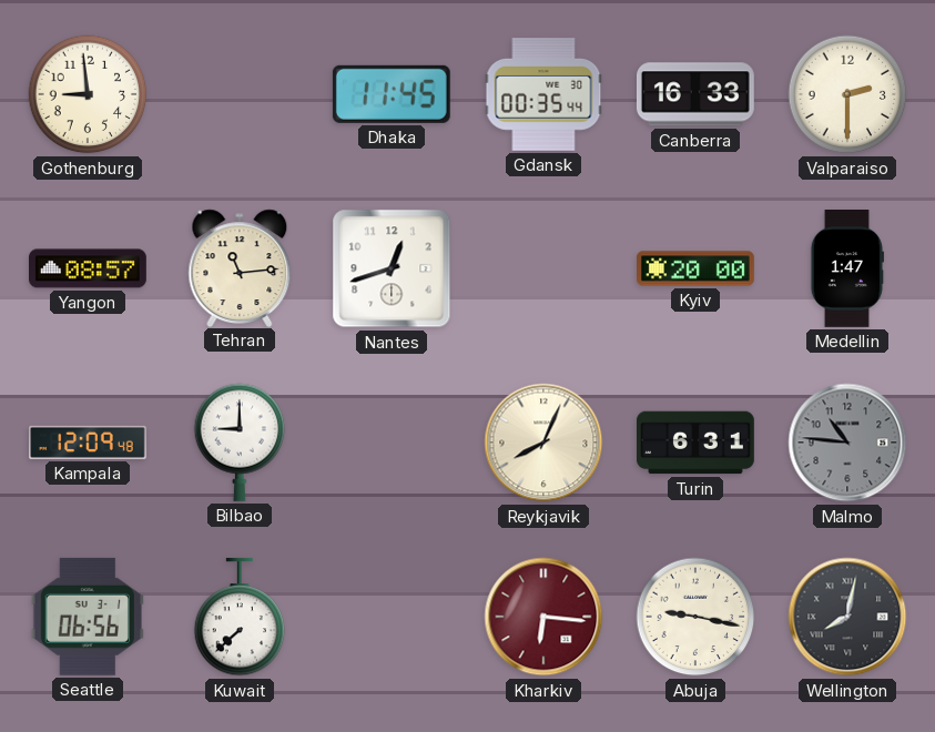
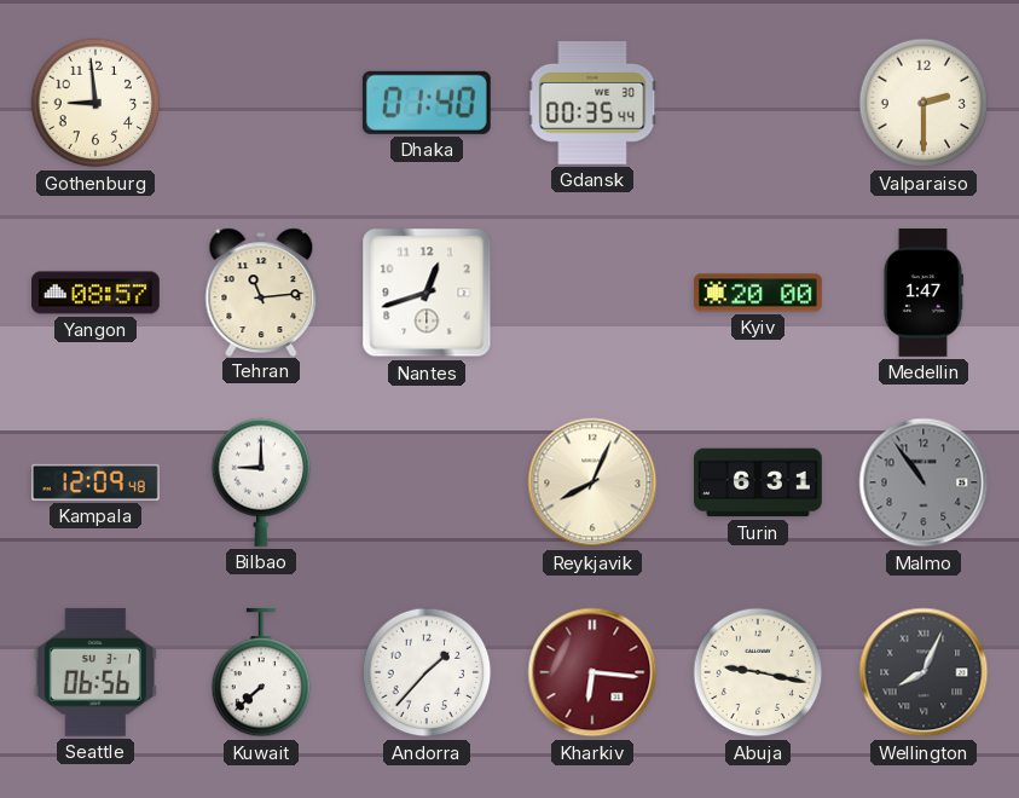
Dhaka: 11:45 -> 01:40
Canberra: 16:33 -> none
Malmo: 10:46 -> 10:54
Andorra: none -> 1:37
Wellington: 8:02 -> 8:04
